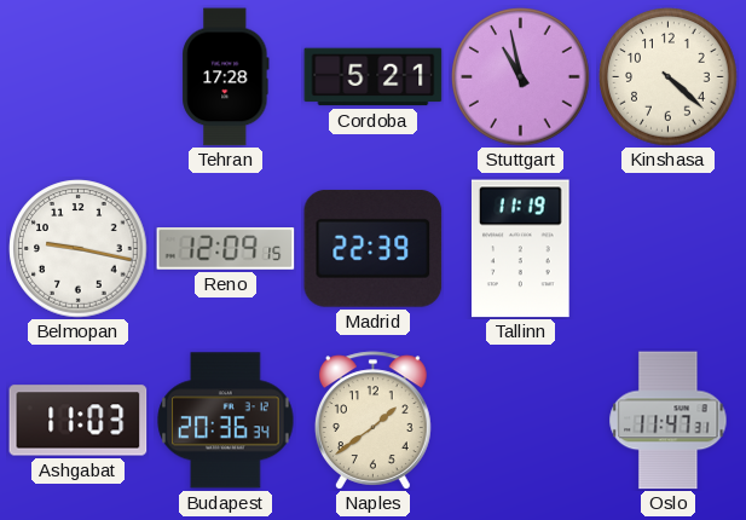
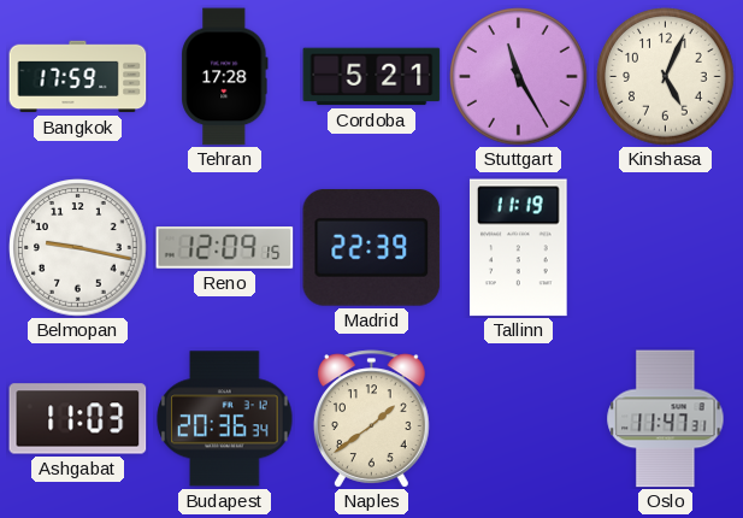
Bangkok: none -> 17:59
Stuttgart: 10:58 -> 11:25
Kinshasa: 4:22 -> 5:04
